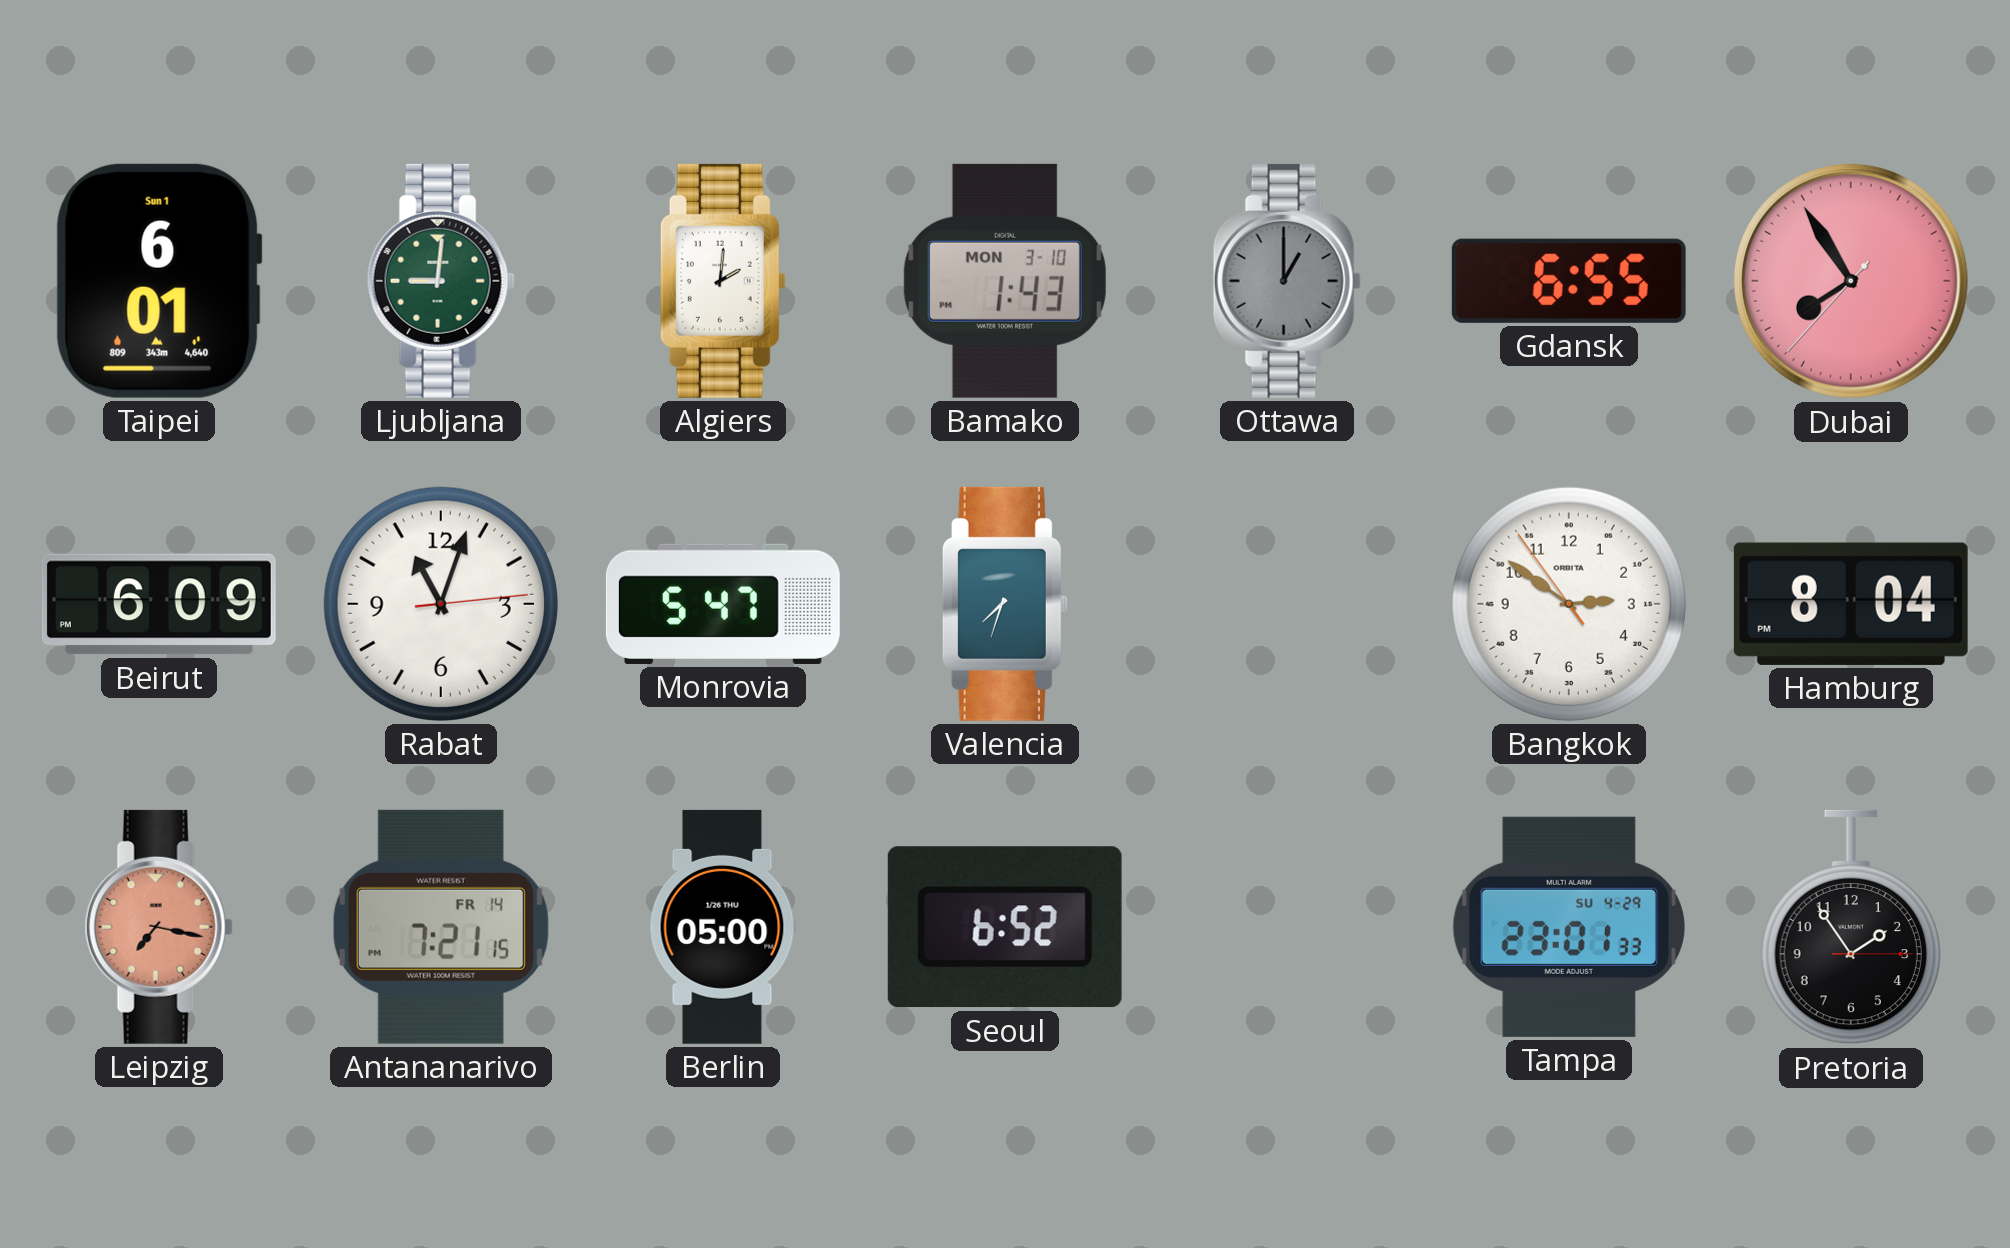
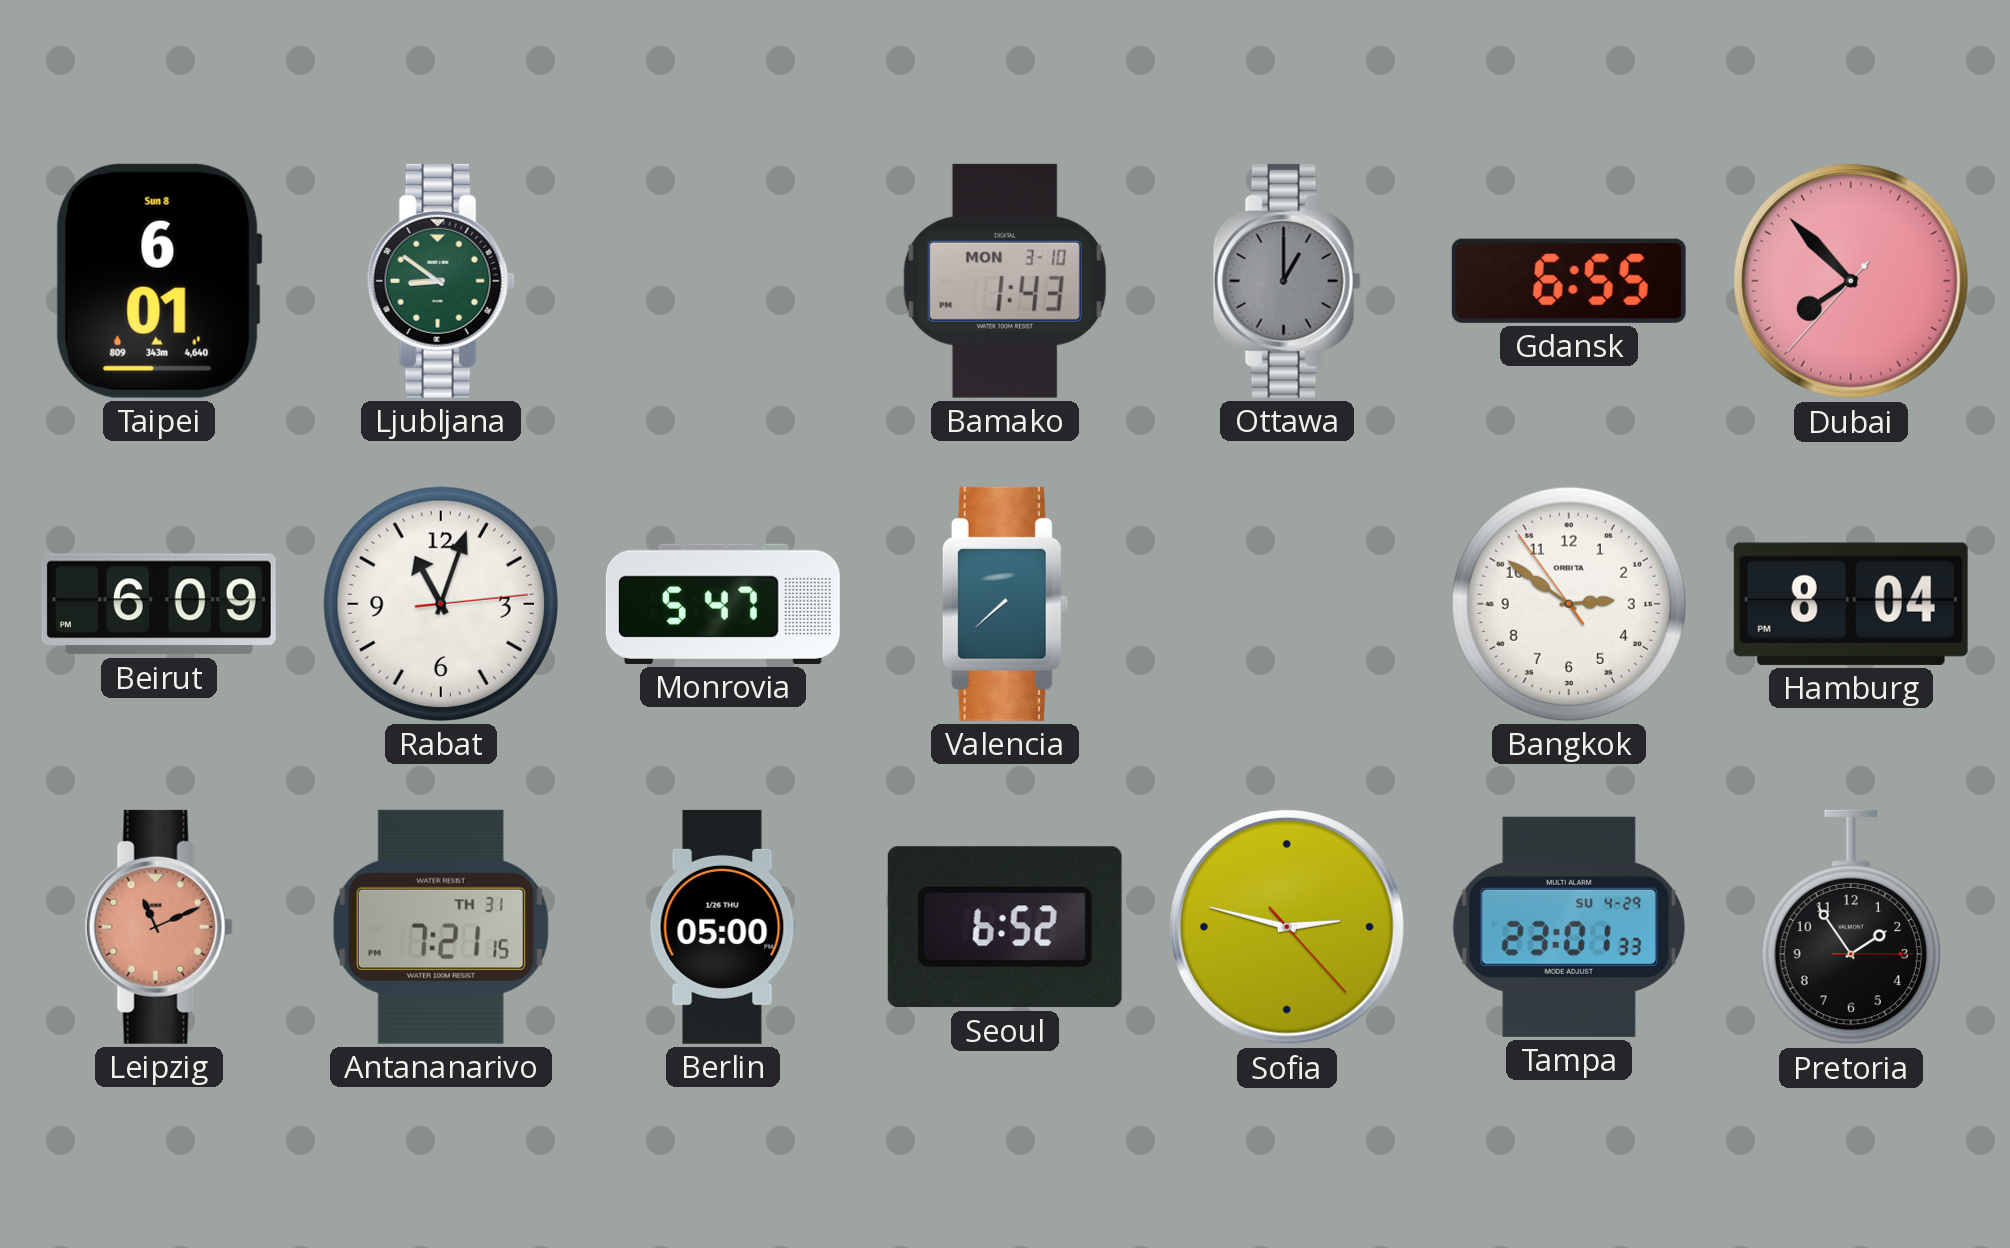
Taipei date: Sun 1 -> Sun 8
Ljubljana: 9:01 -> 8:51
Algiers: 2:01 -> none
Dubai: 7:54 -> 7:52
Valencia: 7:33 -> 7:38
Leipzig: 7:17 -> 11:11
Antananarivo date: FR 14 -> TH 31
Sofia: none -> 2:47
